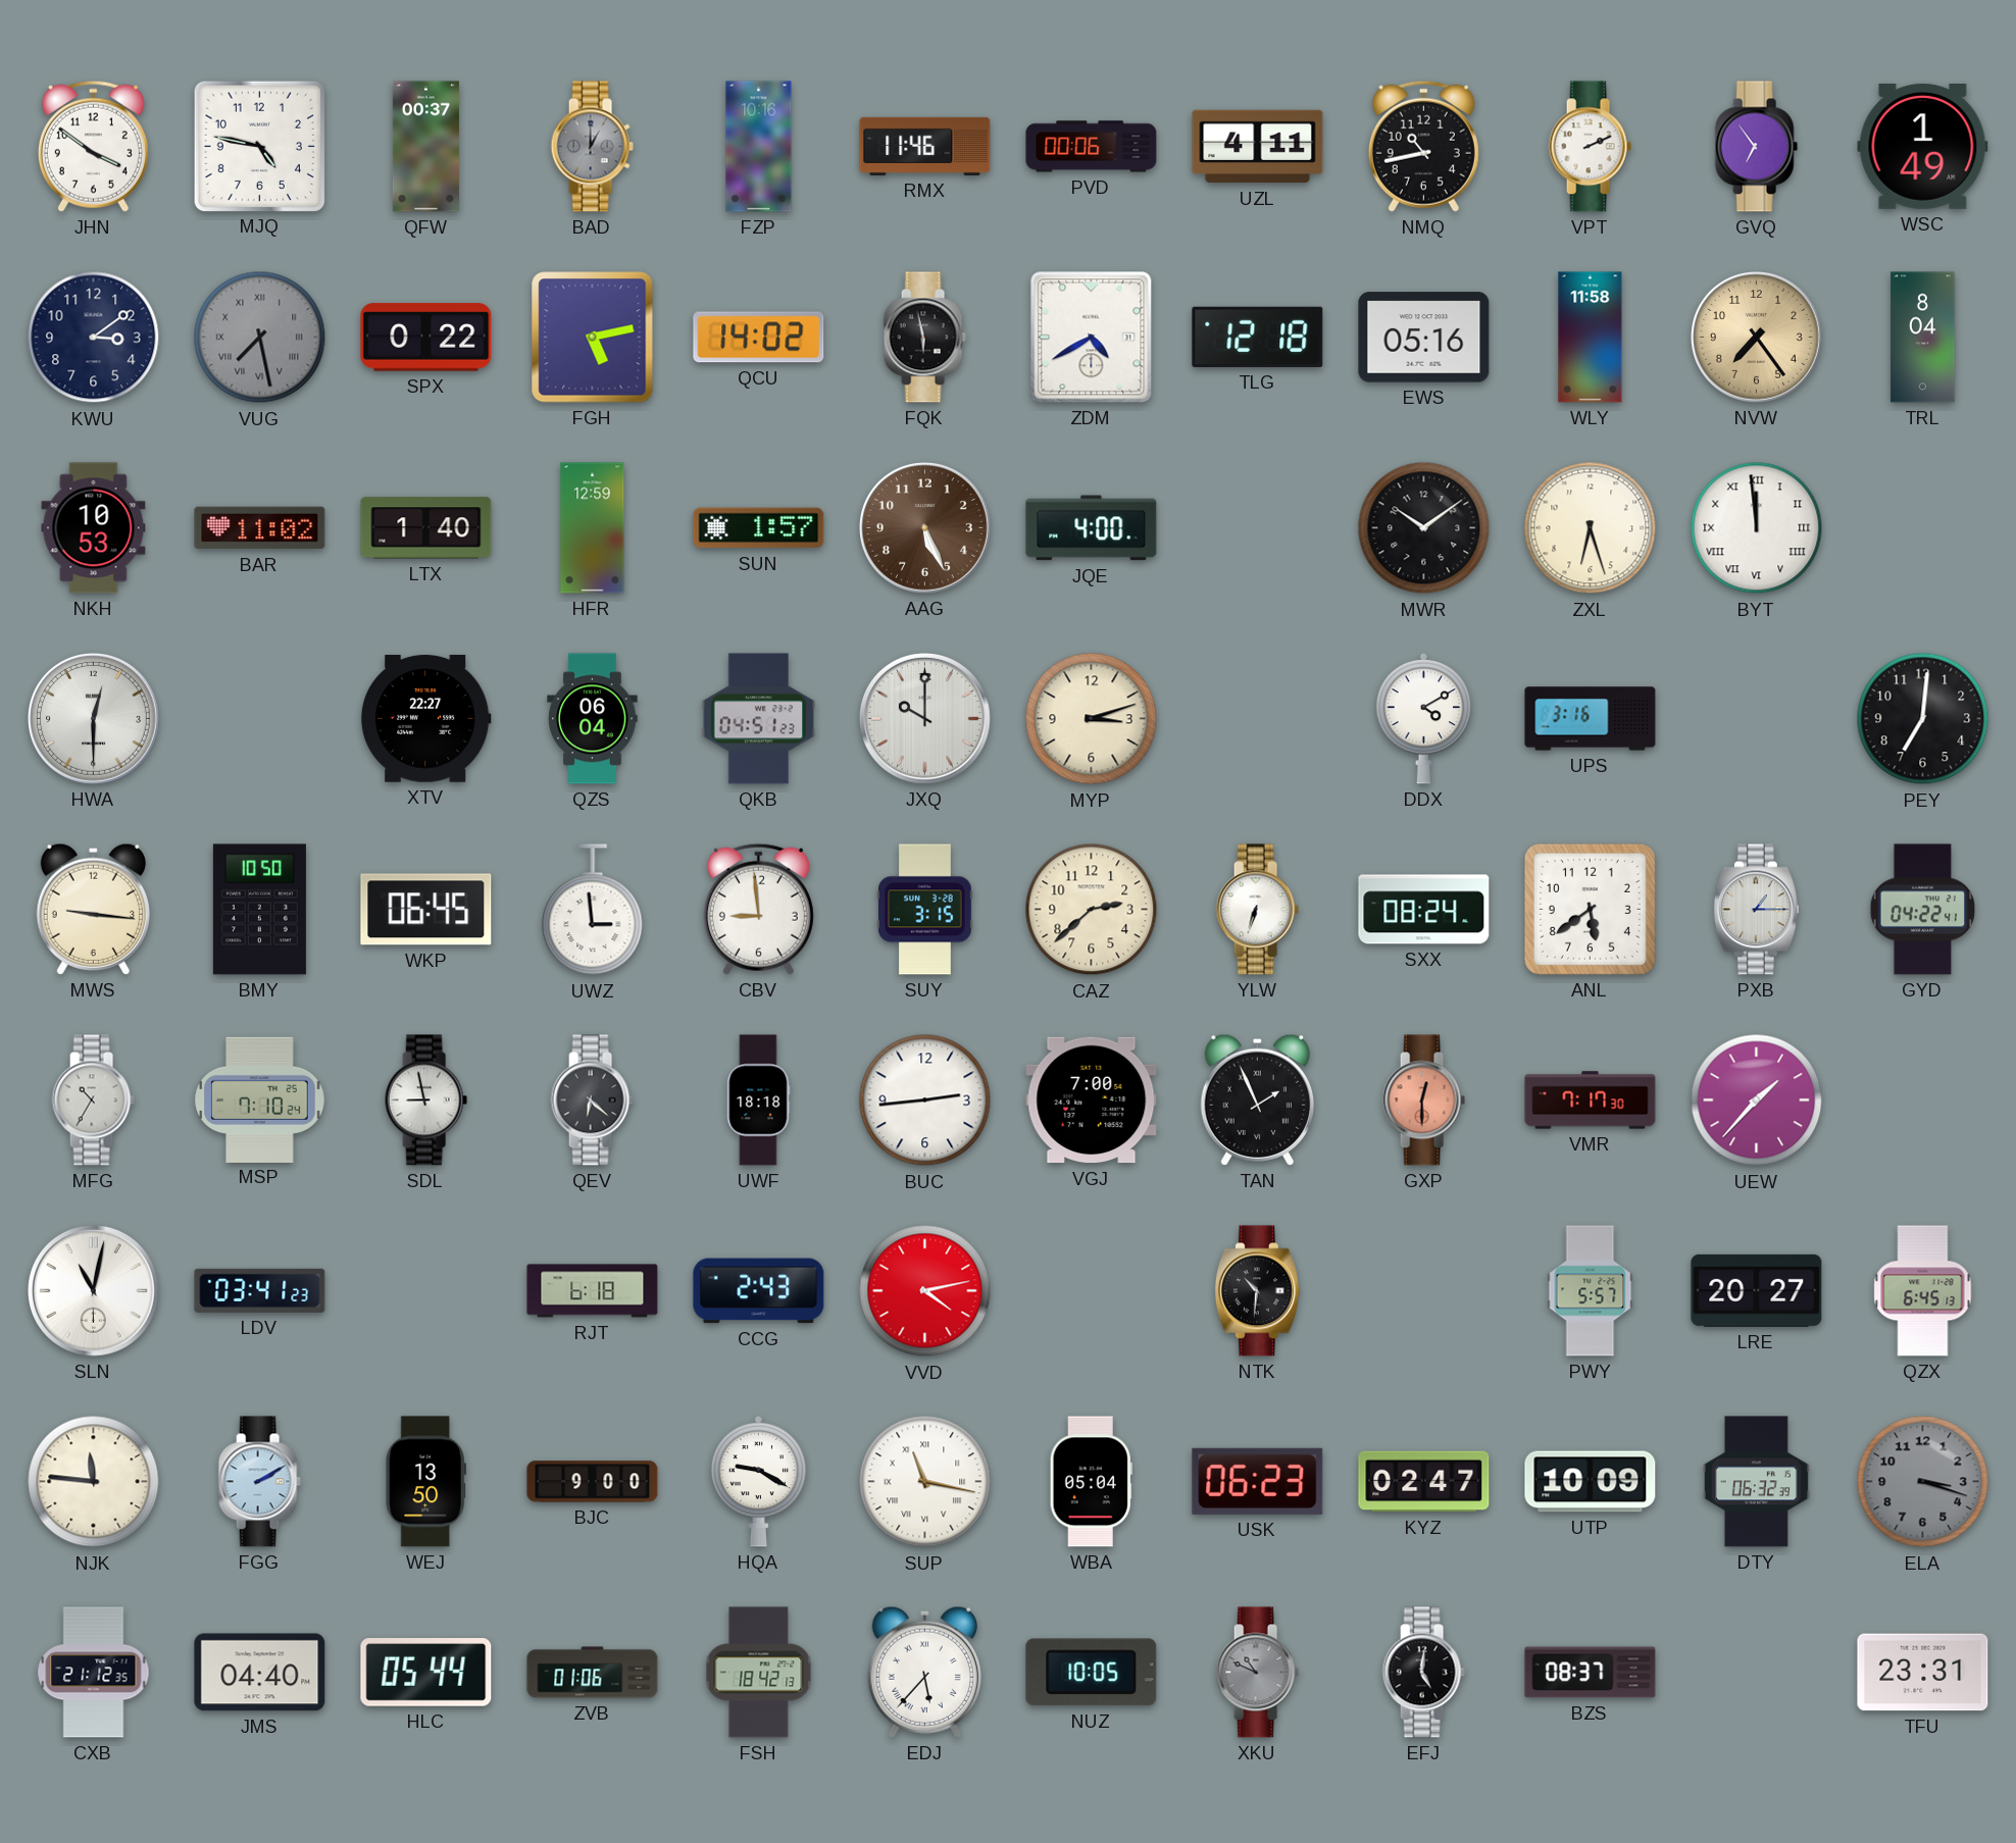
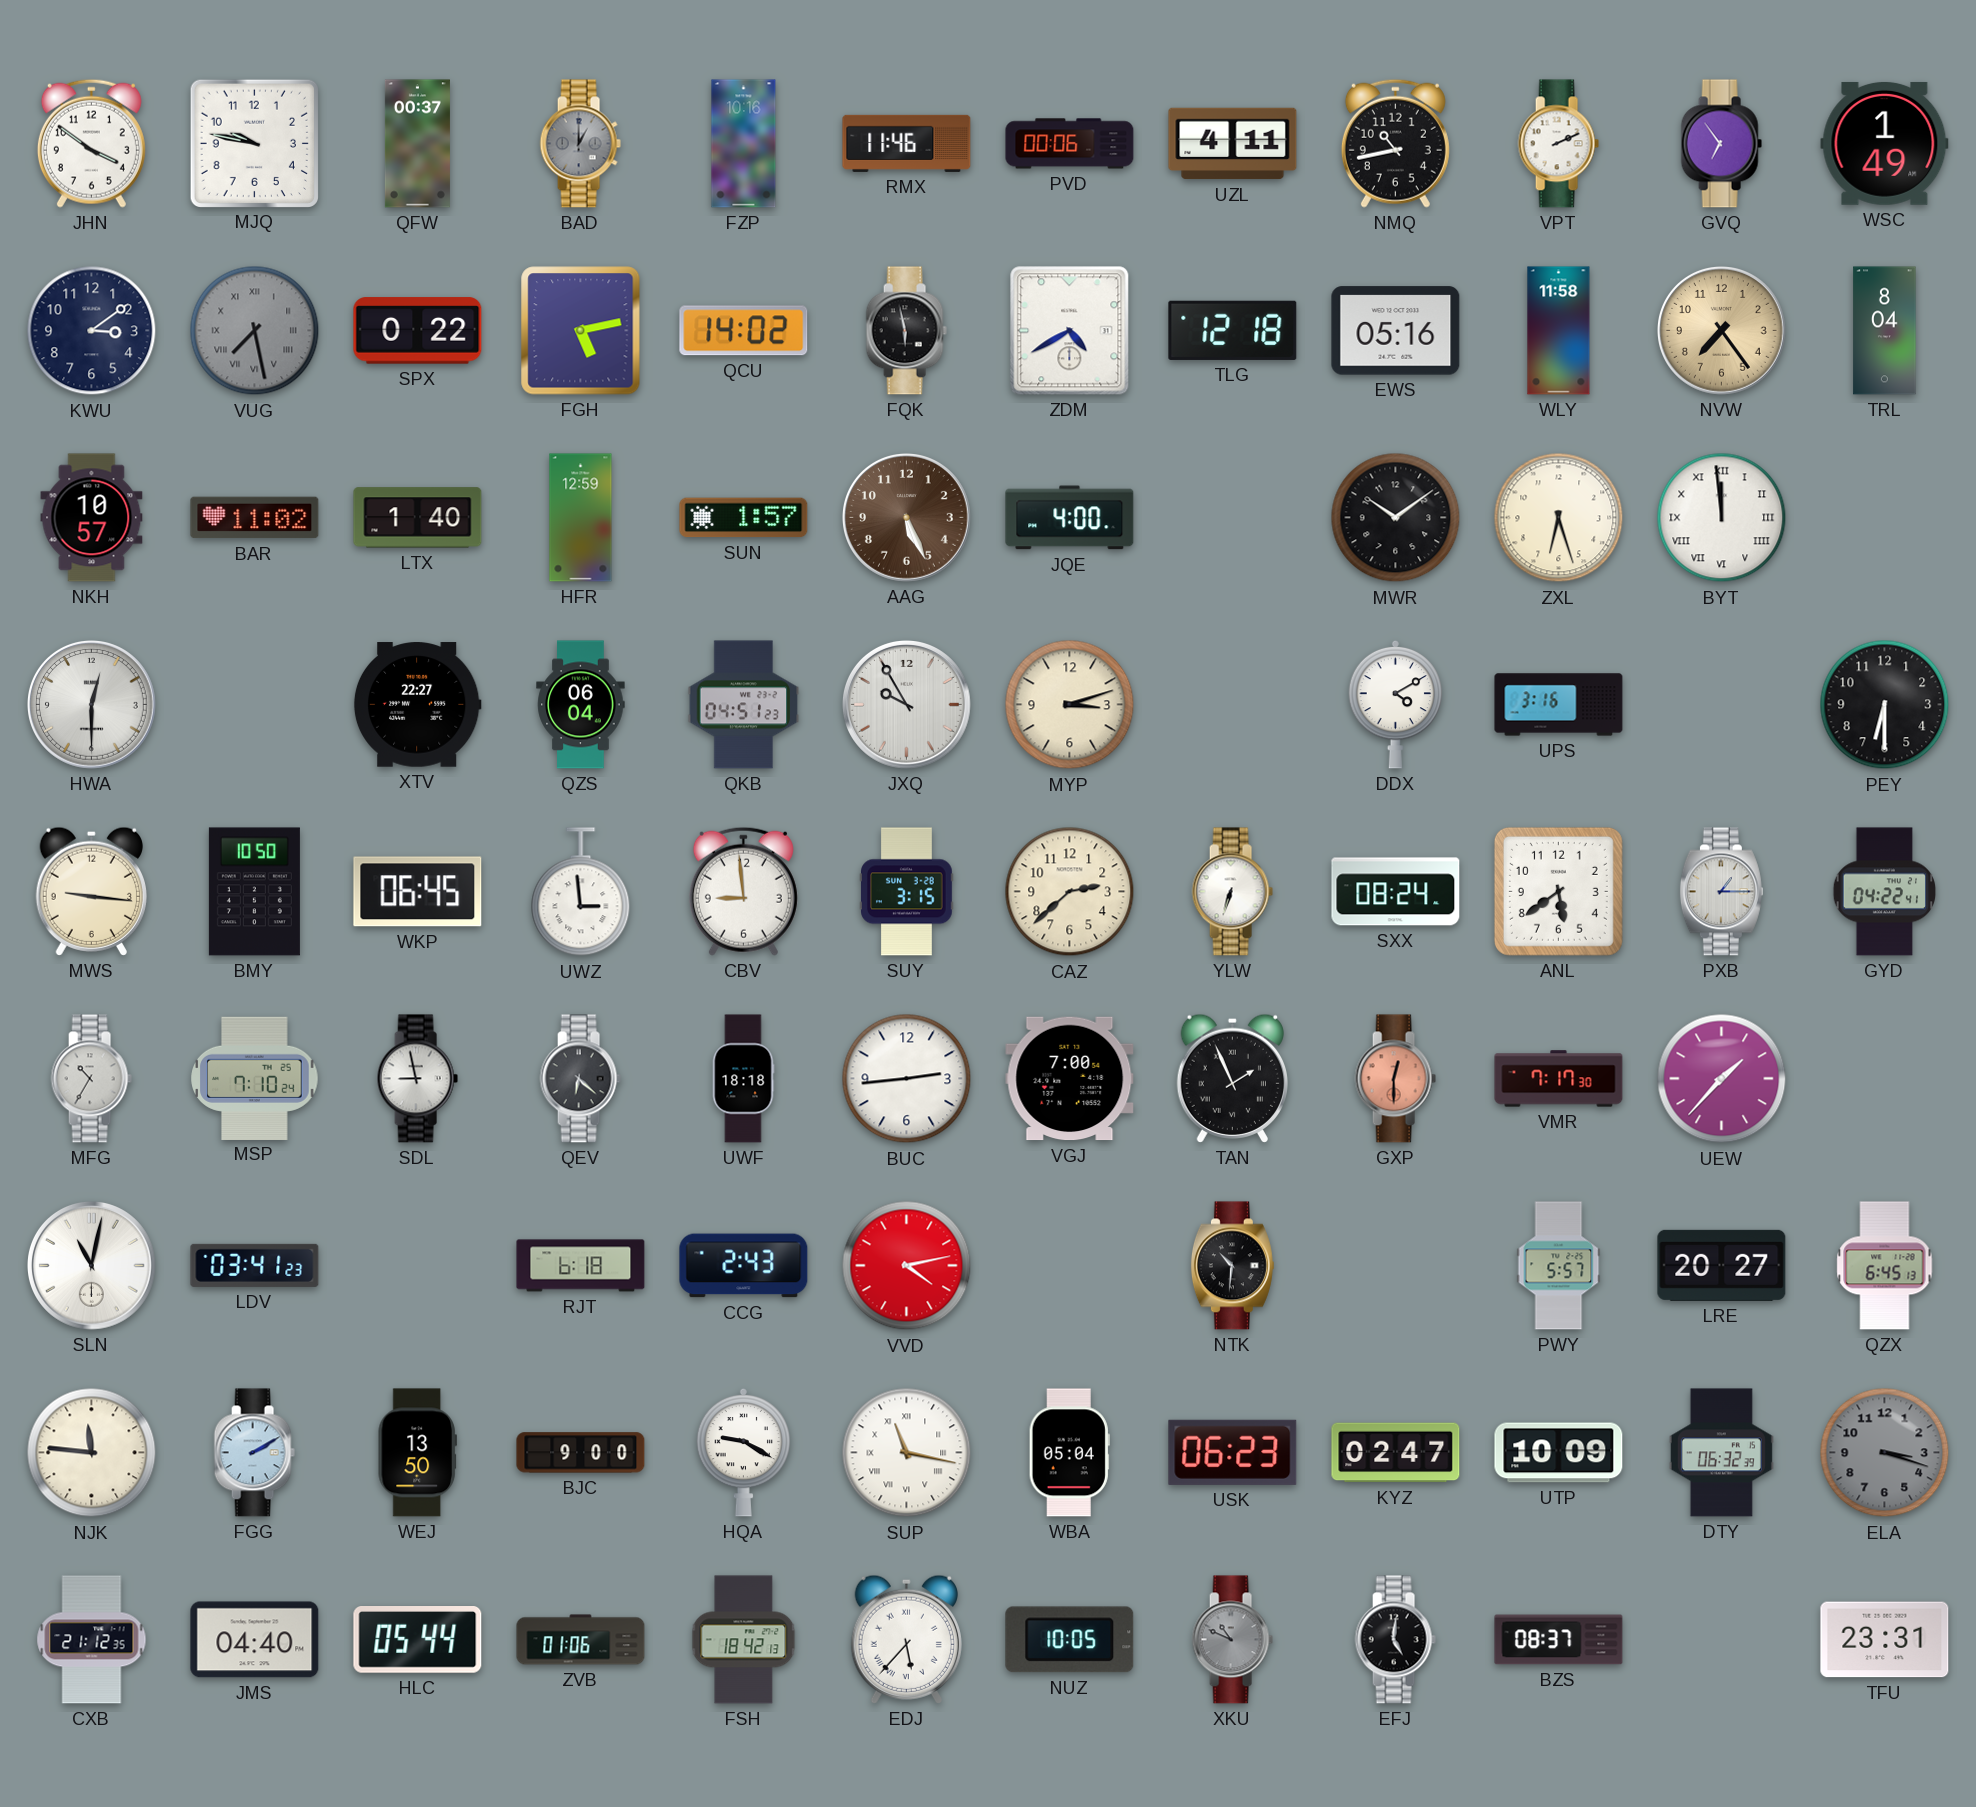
MJQ: 4:47 -> 9:47
NKH: 10:53 -> 10:57
JXQ: 10:00 -> 9:55
PEY: 7:01 -> 6:30
